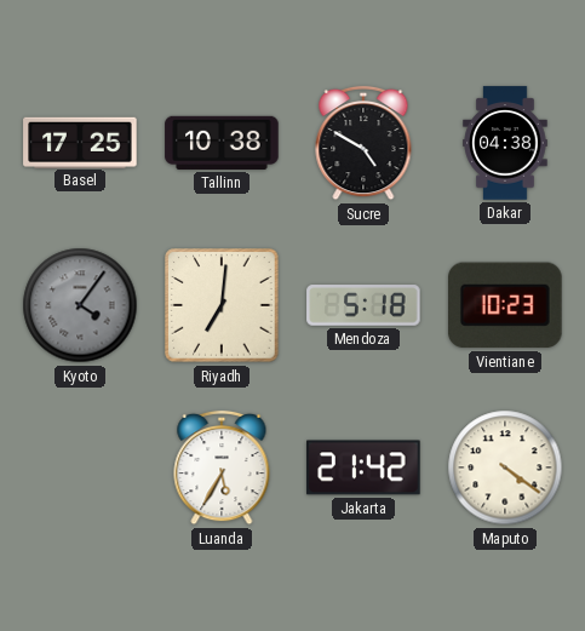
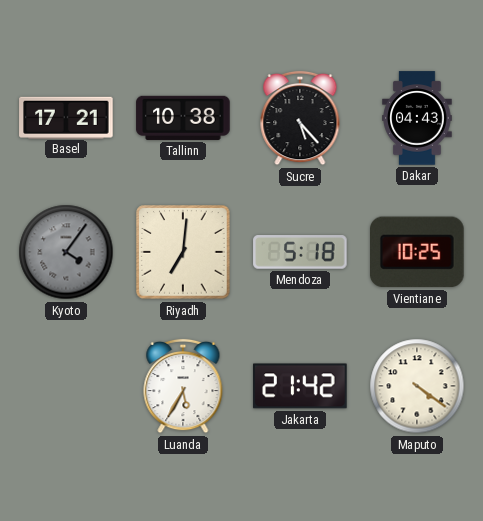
Basel: 17:25 -> 17:21
Sucre: 4:50 -> 5:23
Dakar: 04:38 -> 04:43
Vientiane: 10:23 -> 10:25
